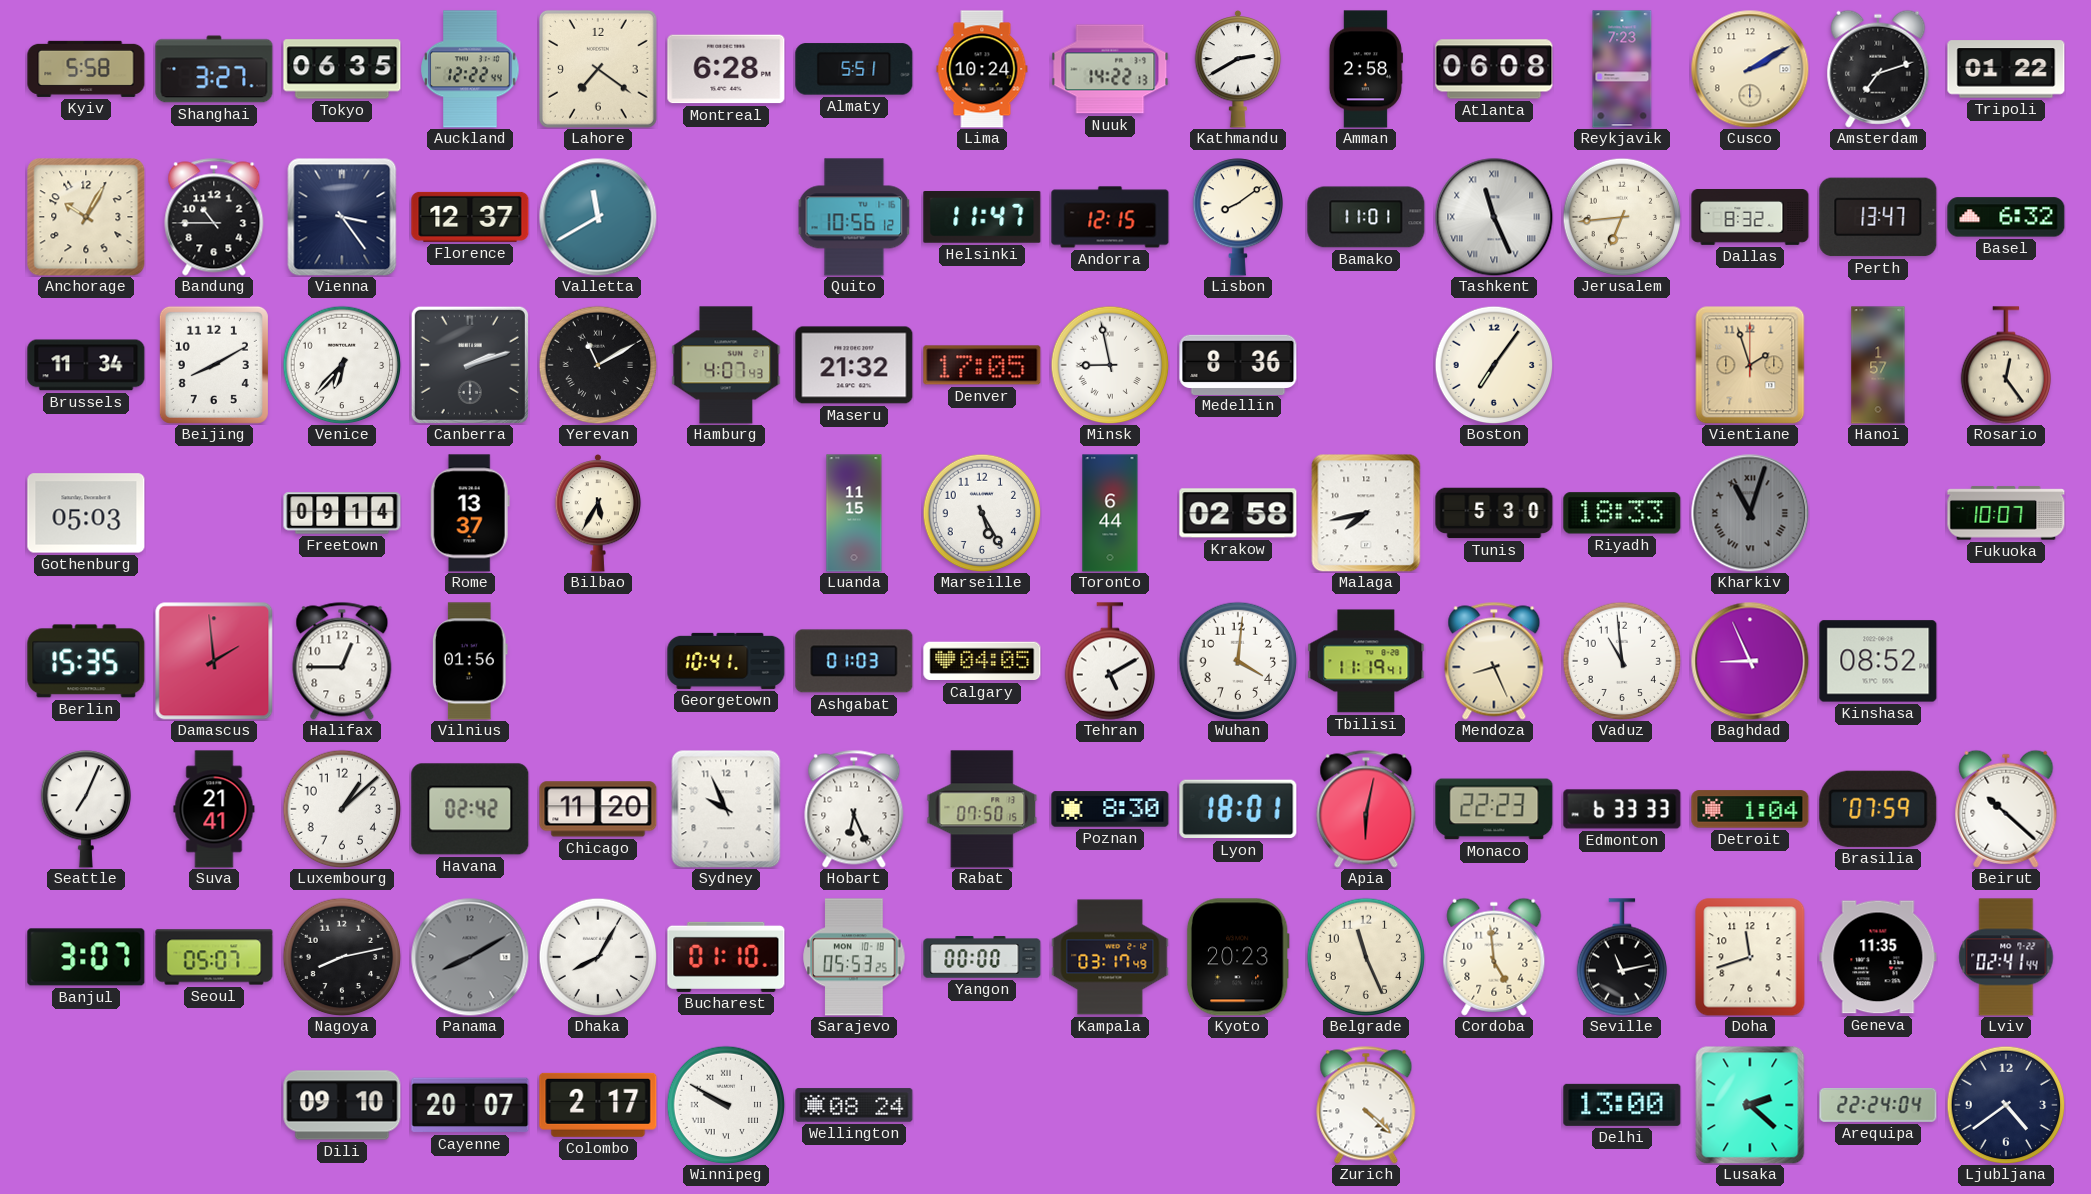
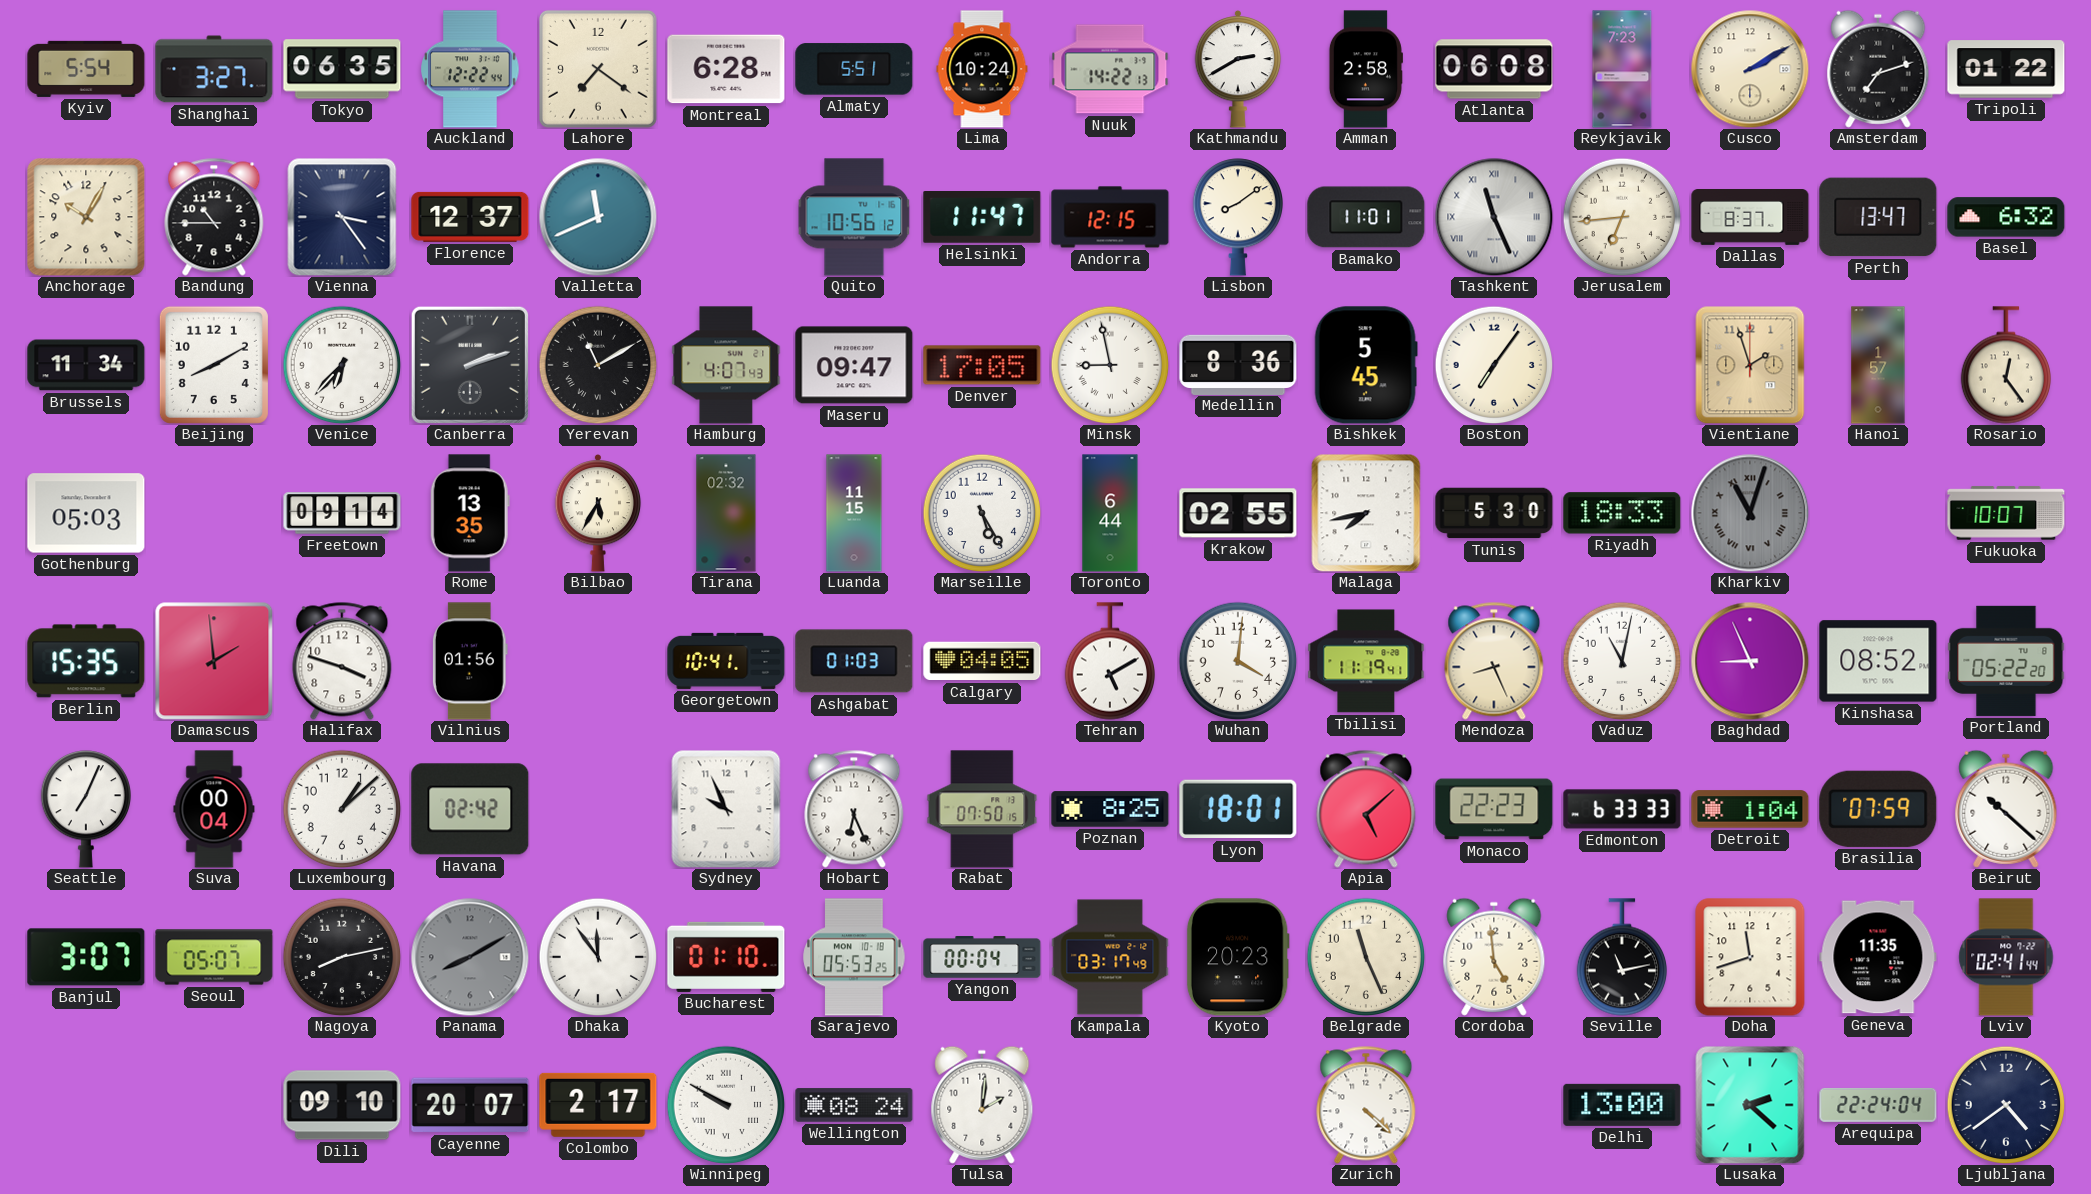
Kyiv: 5:58 -> 5:54
Valletta: 11:40 -> 11:41
Dallas: 8:32 -> 8:37
Maseru: 21:32 -> 09:47
Bishkek: none -> 5:45
Rome: 13:37 -> 13:35
Tirana: none -> 02:32
Krakow: 02:58 -> 02:55
Halifax: 12:45 -> 3:48
Vaduz: 10:59 -> 11:02
Portland: none -> 05:22
Suva: 21:41 -> 00:04
Chicago: 11:20 -> none
Poznan: 8:30 -> 8:25
Apia: 6:02 -> 5:08
Dhaka: 8:05 -> 11:54
Yangon: 00:00 -> 00:04
Tulsa: none -> 2:01
